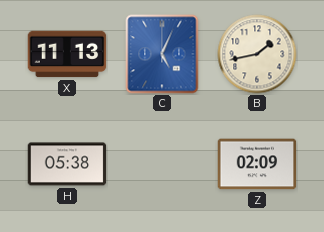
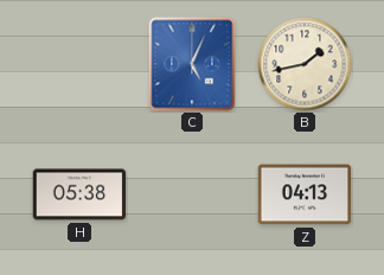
X: 11:13 -> none
Z: 02:09 -> 04:13
